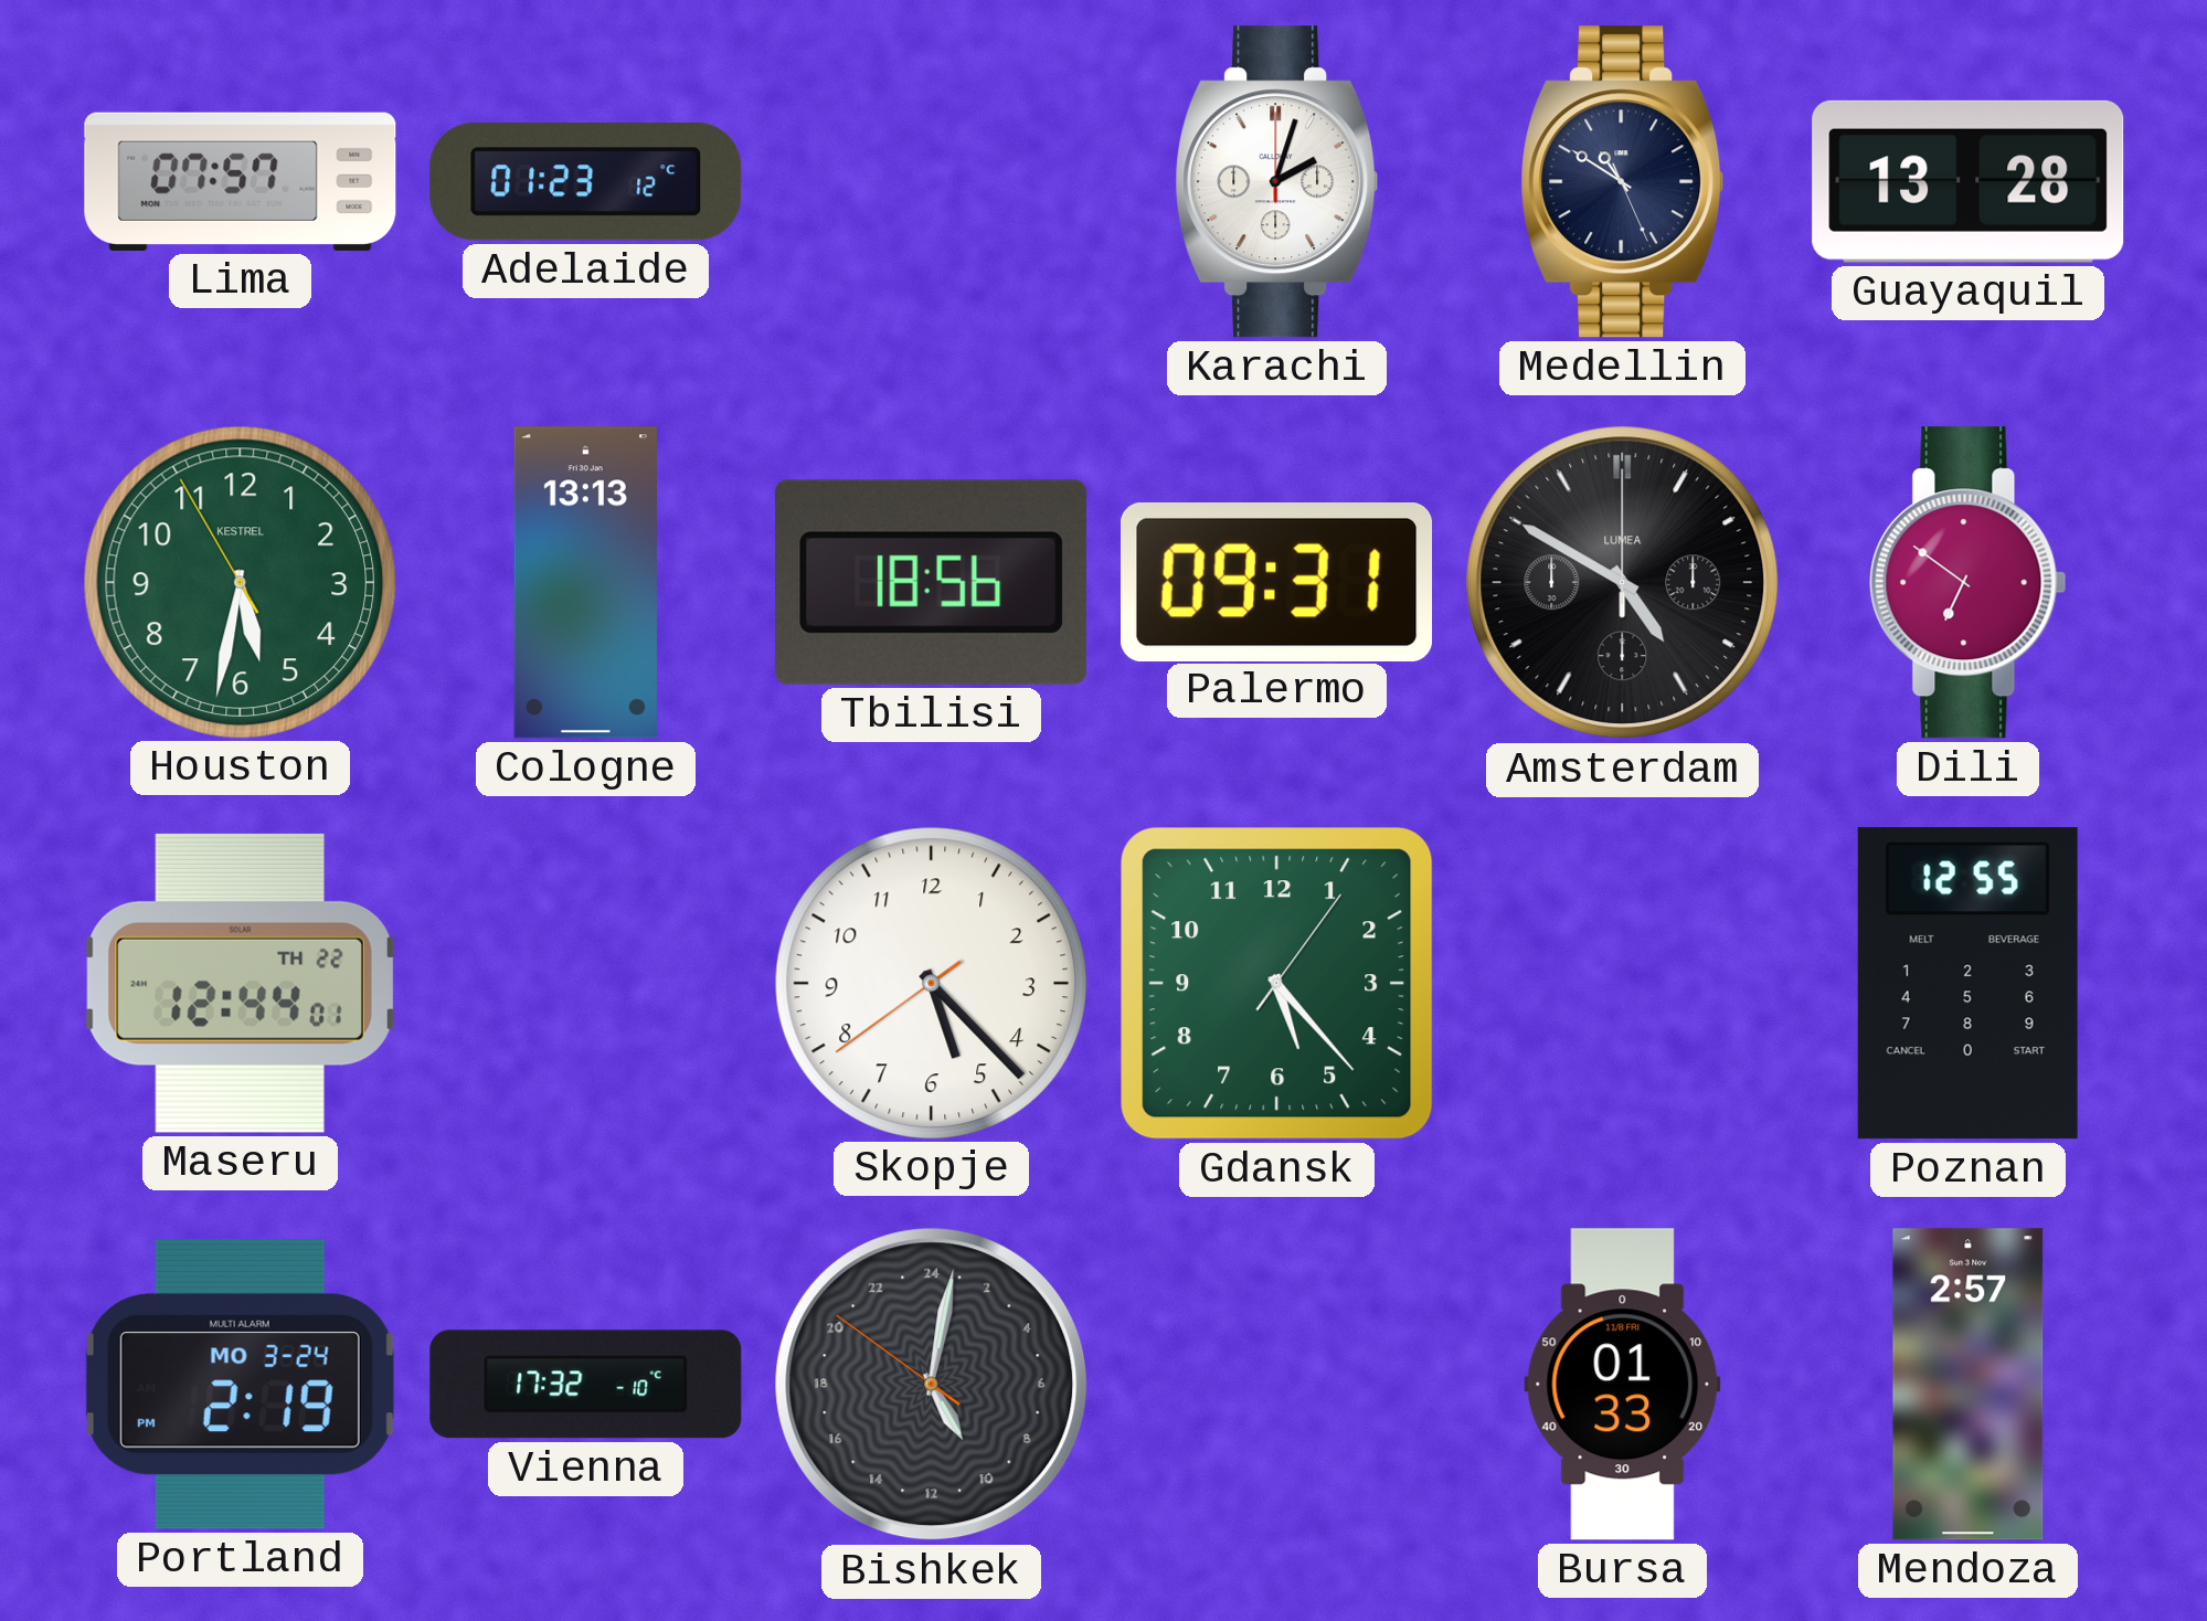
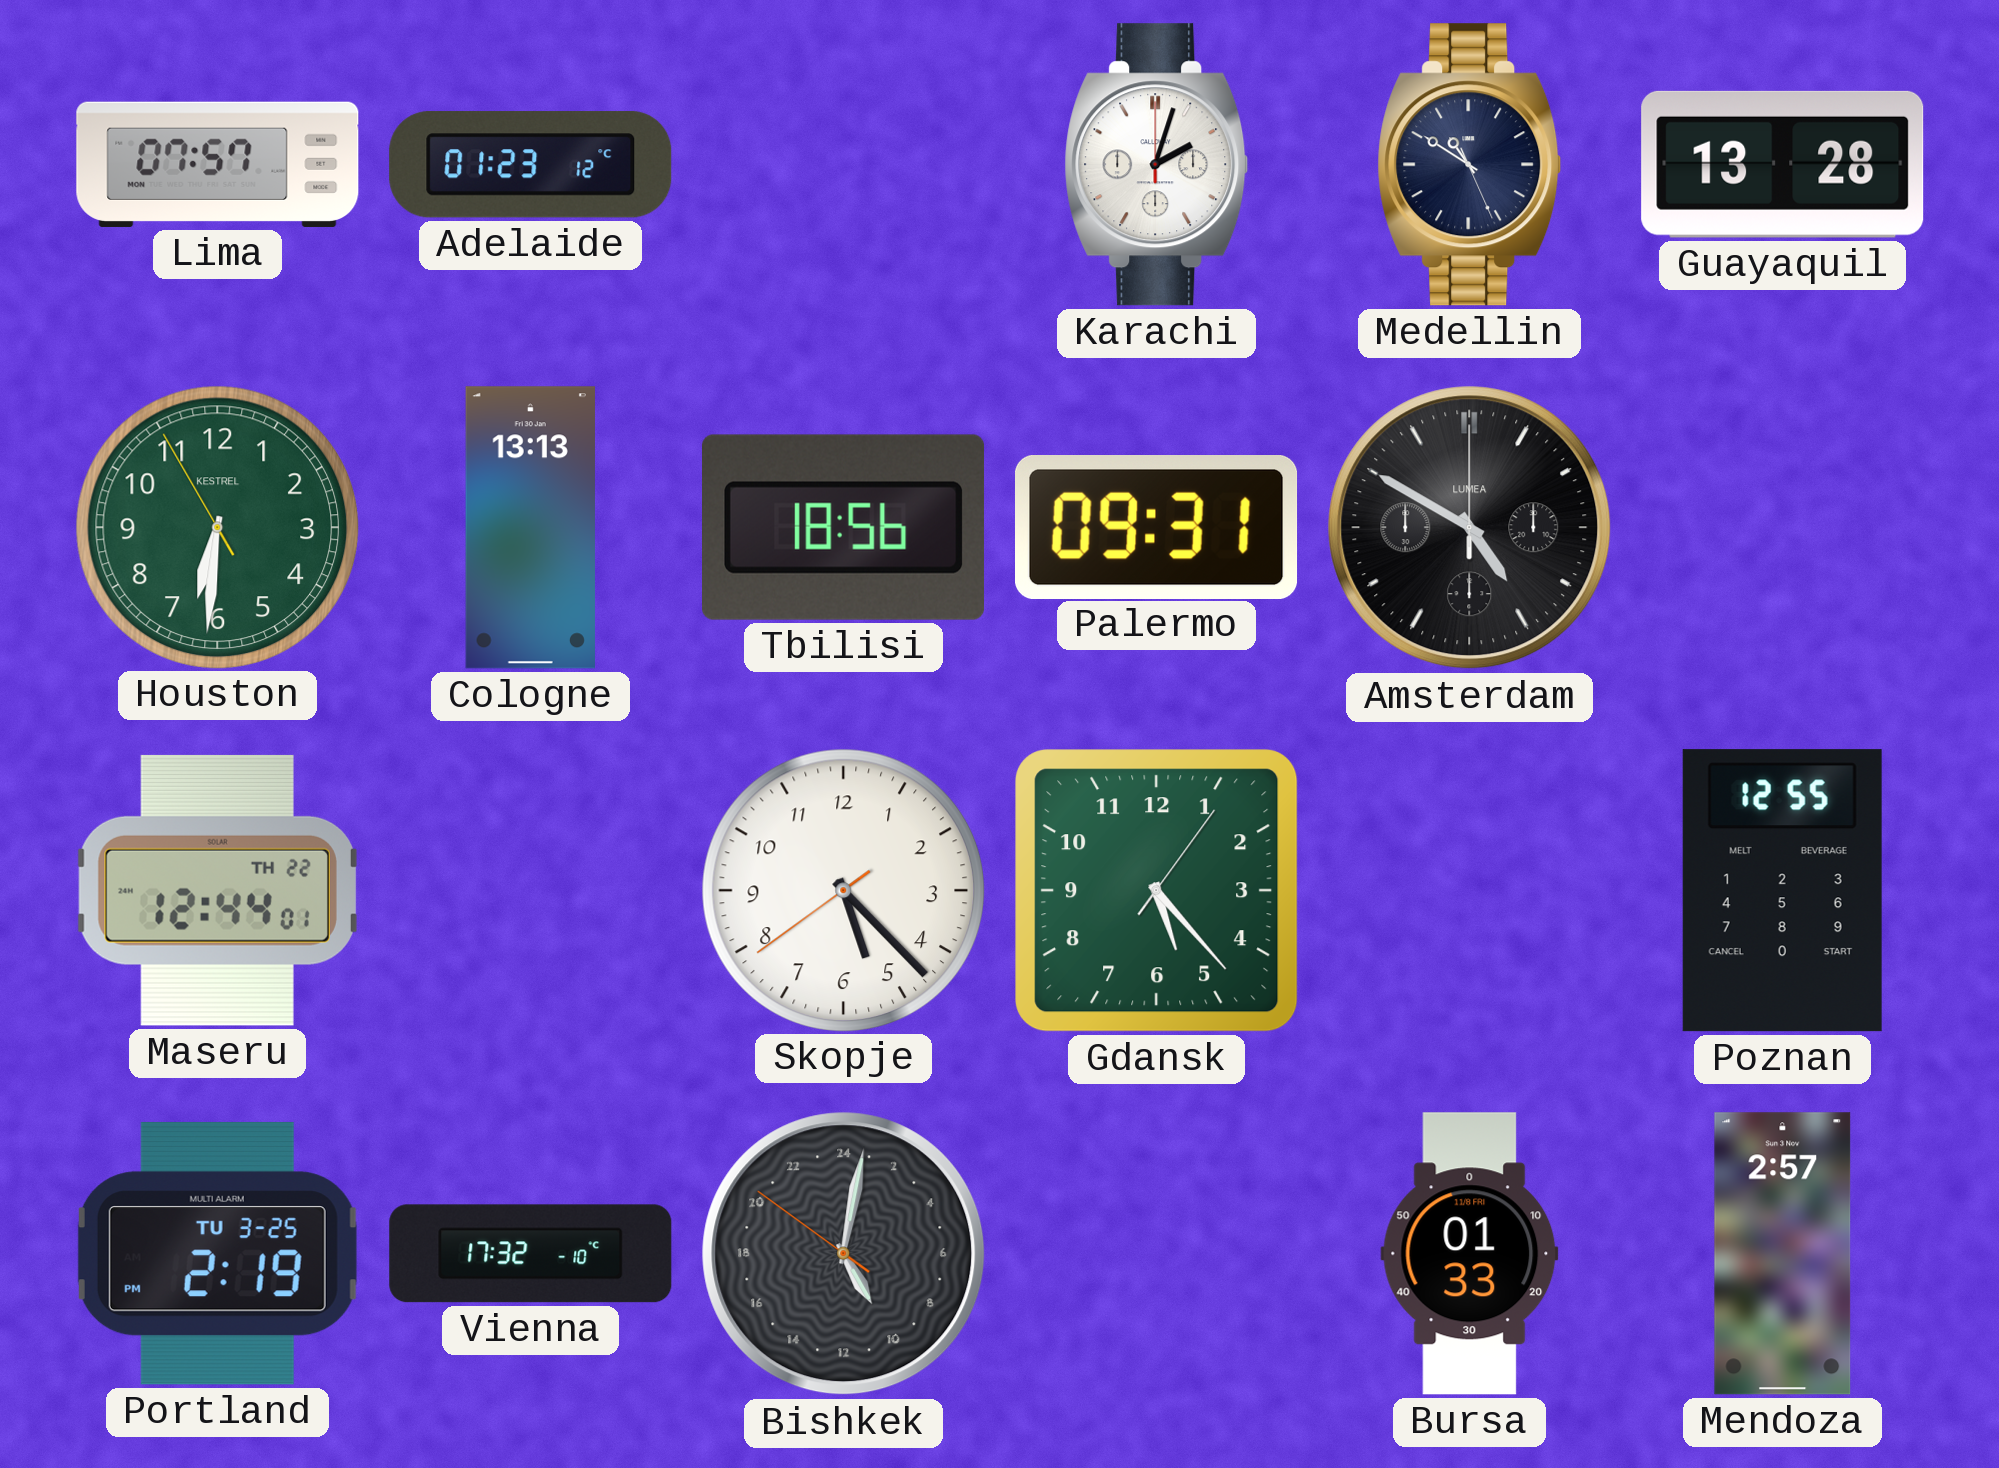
Houston: 5:31 -> 6:30
Dili: 6:51 -> none
Portland date: MO 3-24 -> TU 3-25
